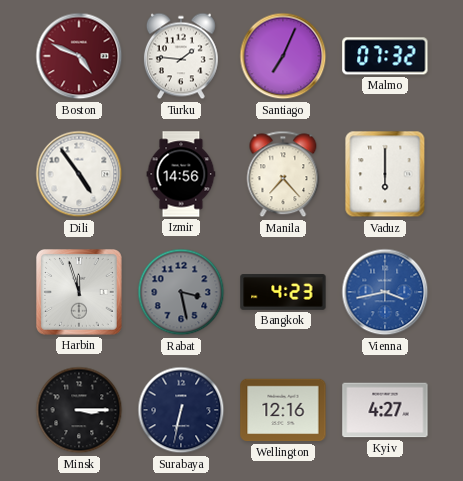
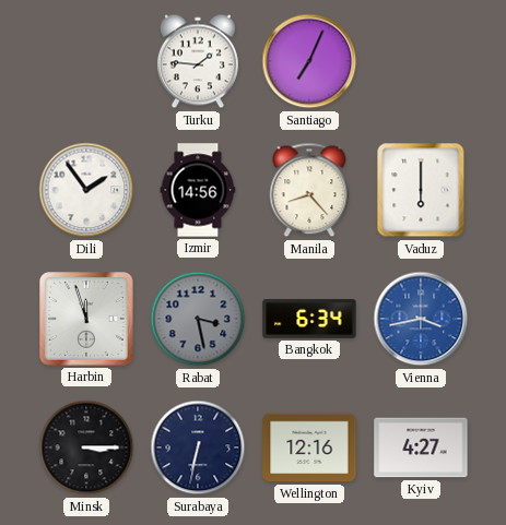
Boston: 4:49 -> none
Malmo: 07:32 -> none
Dili: 4:54 -> 1:54
Manila: 7:23 -> 8:23
Bangkok: 4:23 -> 6:34
